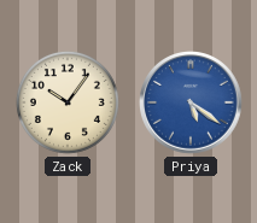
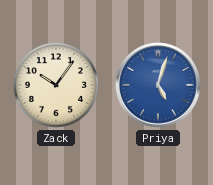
Priya: 5:21 -> 5:03
